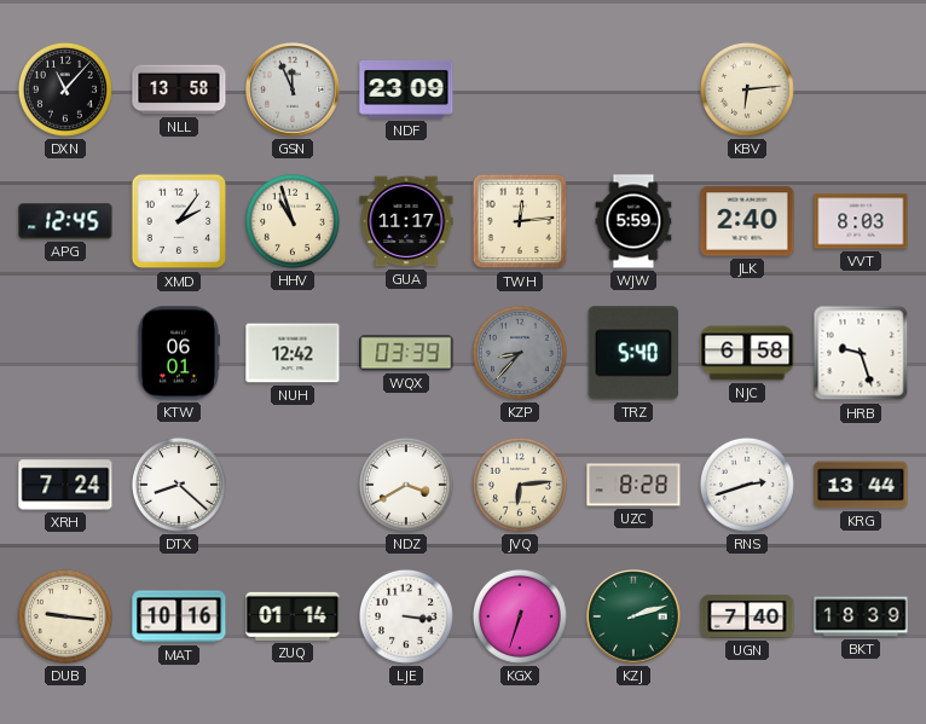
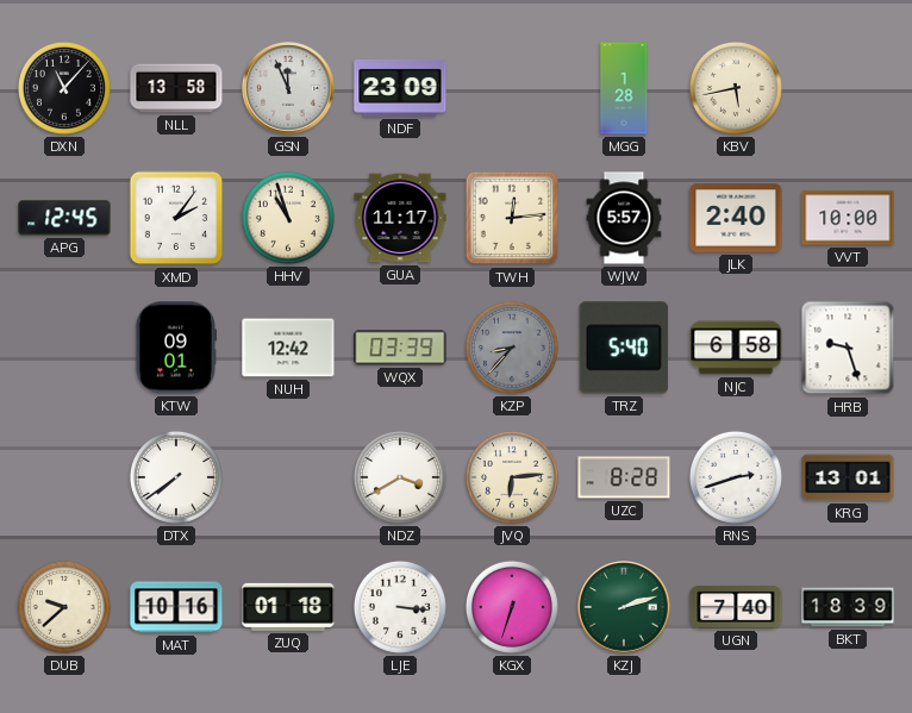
MGG: none -> 1:28
KBV: 6:14 -> 5:43
WJW: 5:59 -> 5:57
VVT: 8:03 -> 10:00
KTW: 06:01 -> 09:01
XRH: 7:24 -> none
DTX: 8:22 -> 7:39
KRG: 13:44 -> 13:01
DUB: 9:16 -> 9:38
ZUQ: 01:14 -> 01:18
